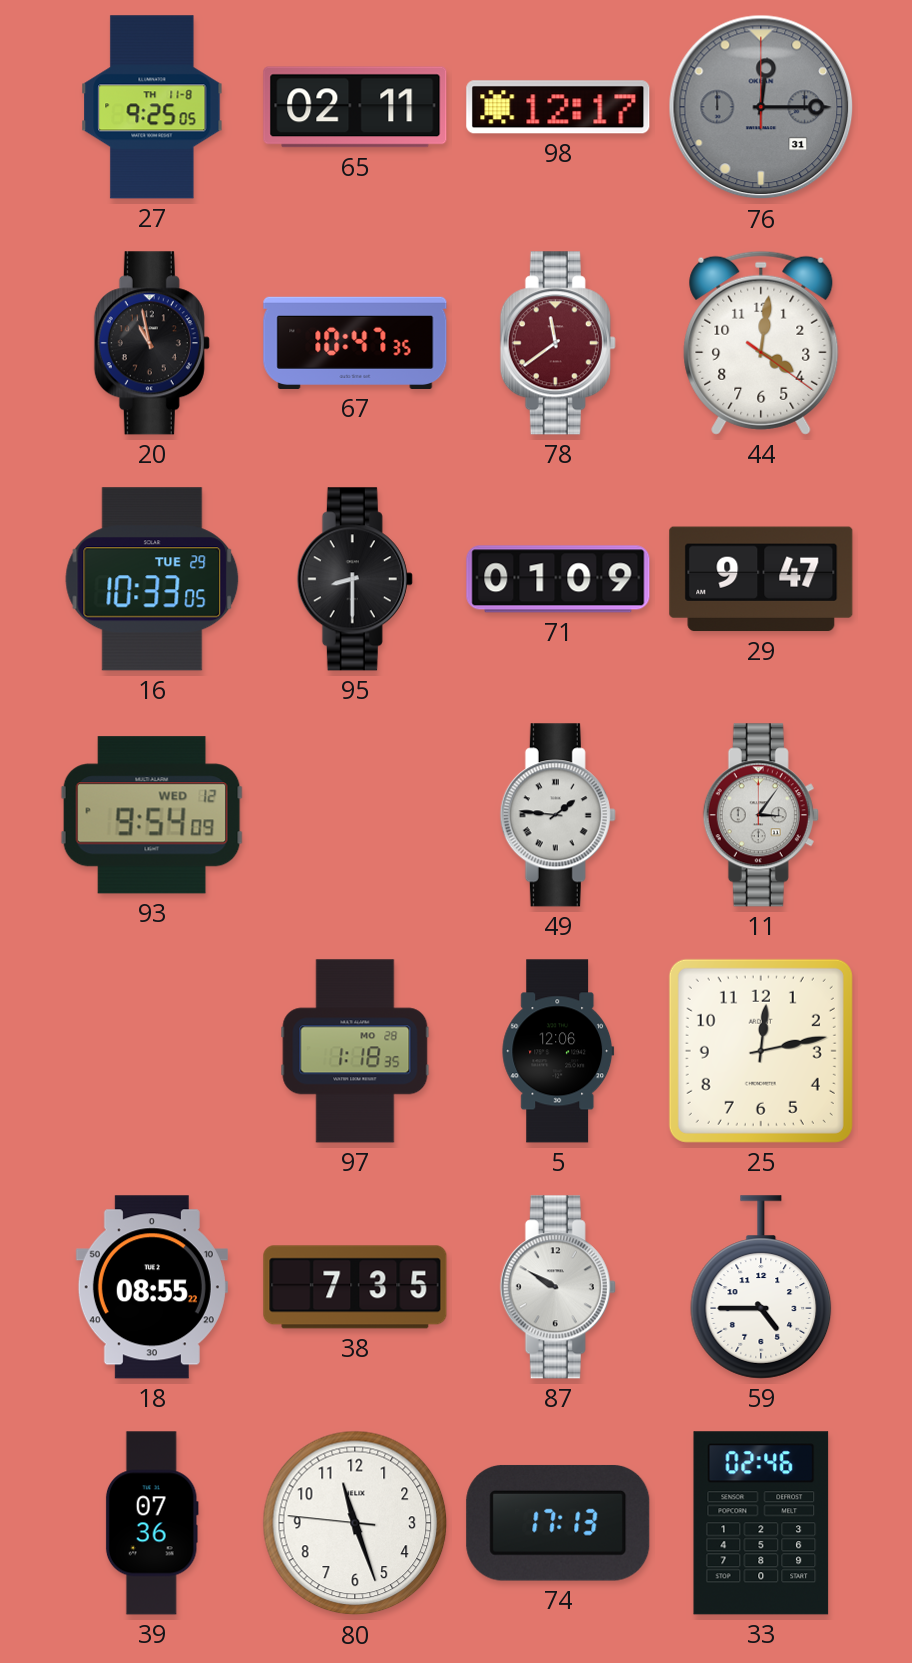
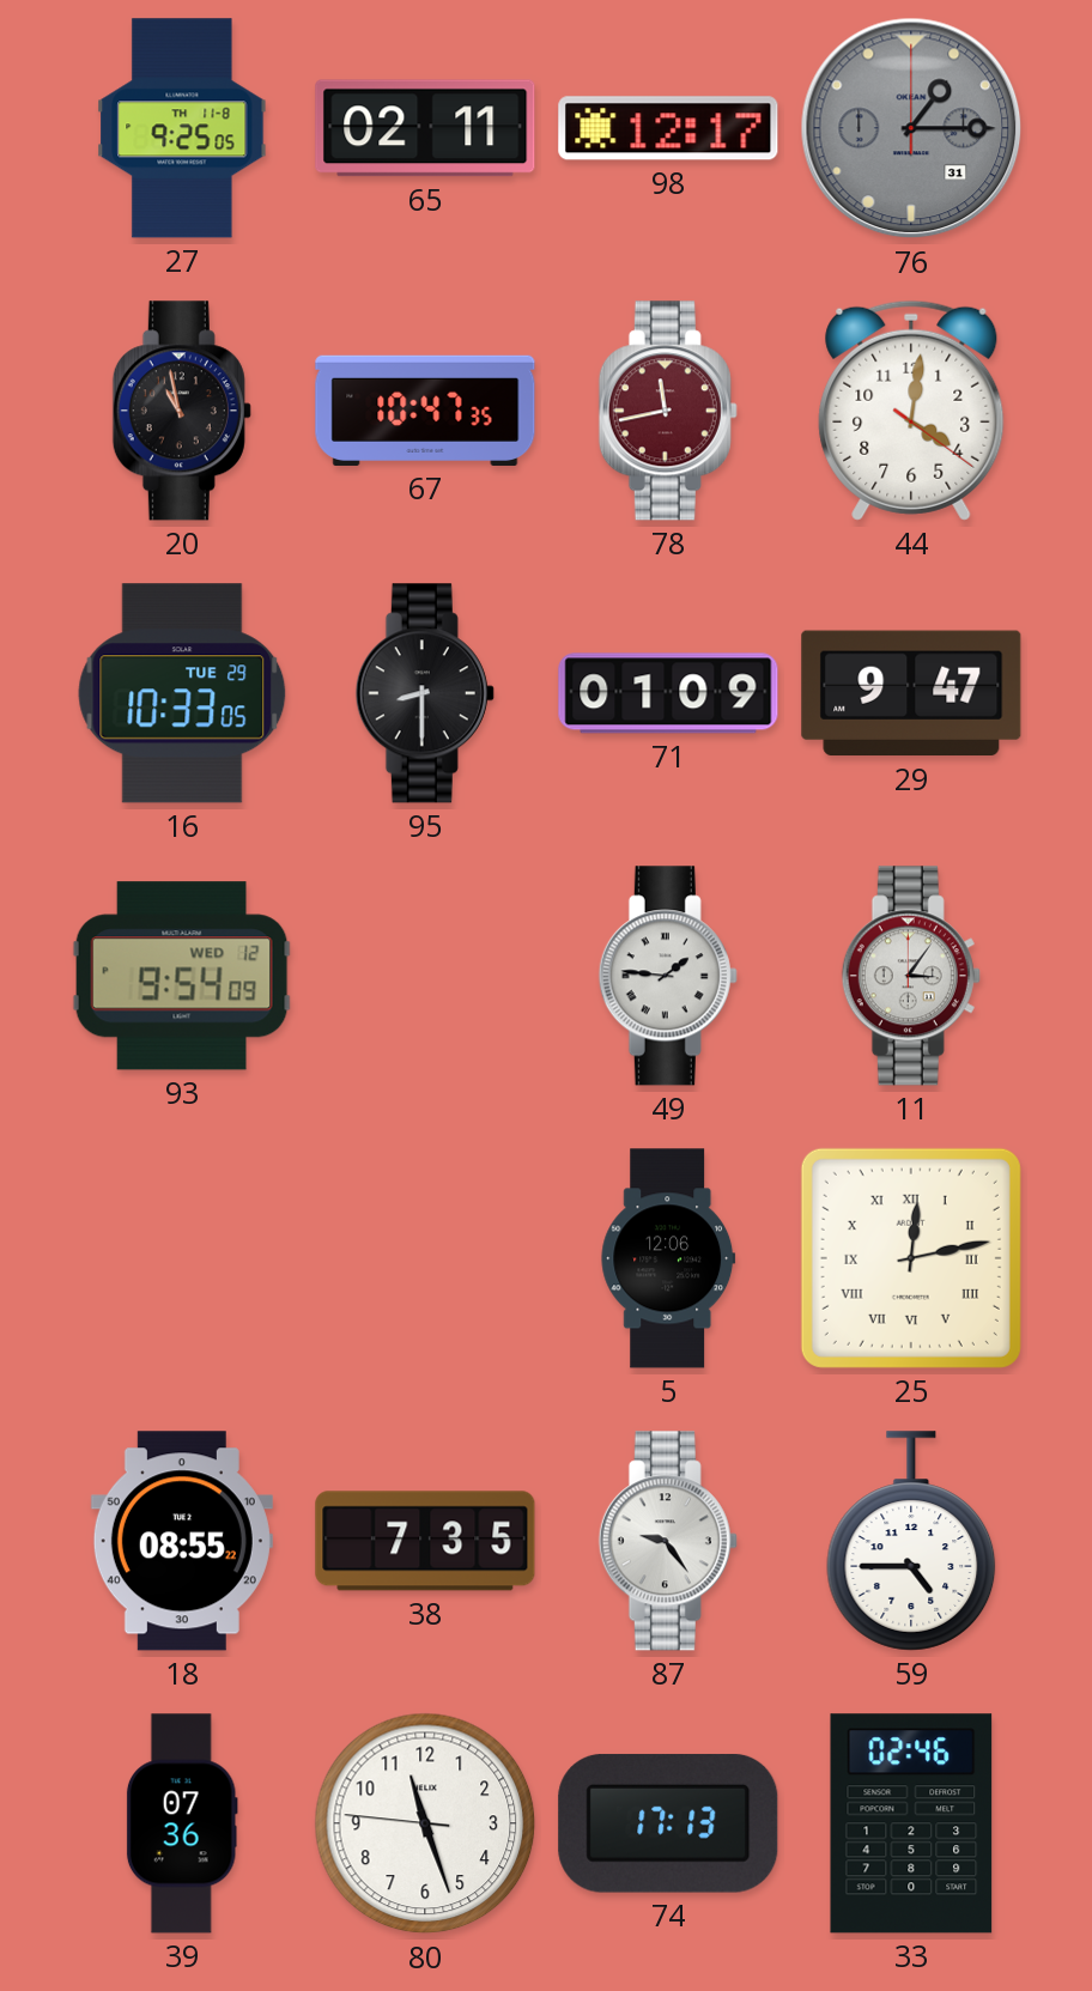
76: 12:15 -> 1:15
78: 11:39 -> 11:43
97: 1:18 -> none
25 numerals: Arabic -> Roman
87: 9:50 -> 9:24
